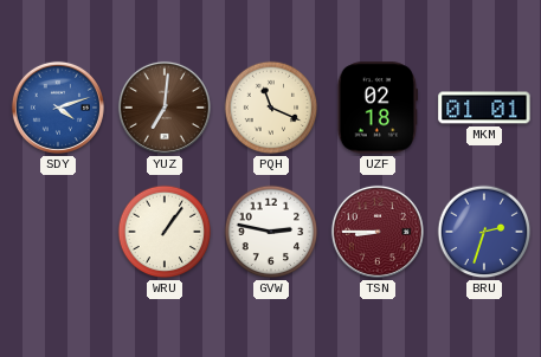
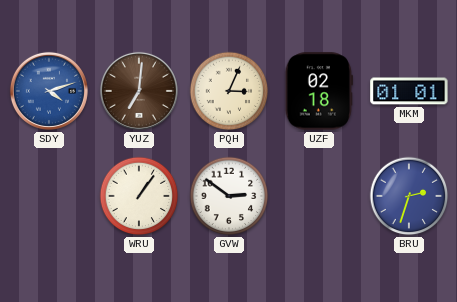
PQH: 11:19 -> 3:04
GVW: 2:47 -> 2:51
TSN: 8:45 -> none
